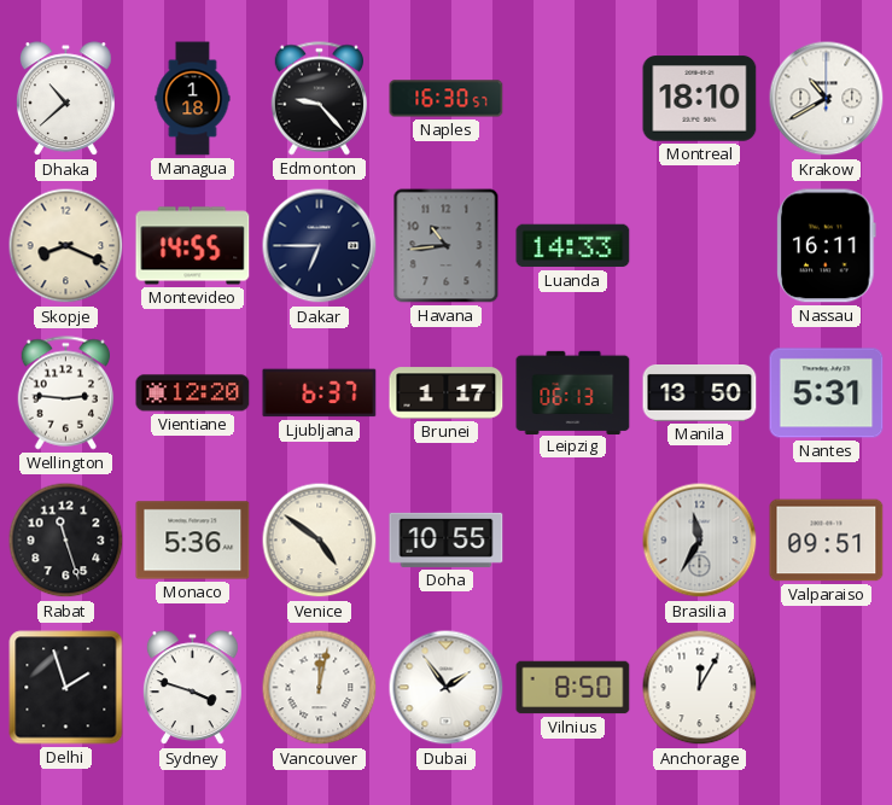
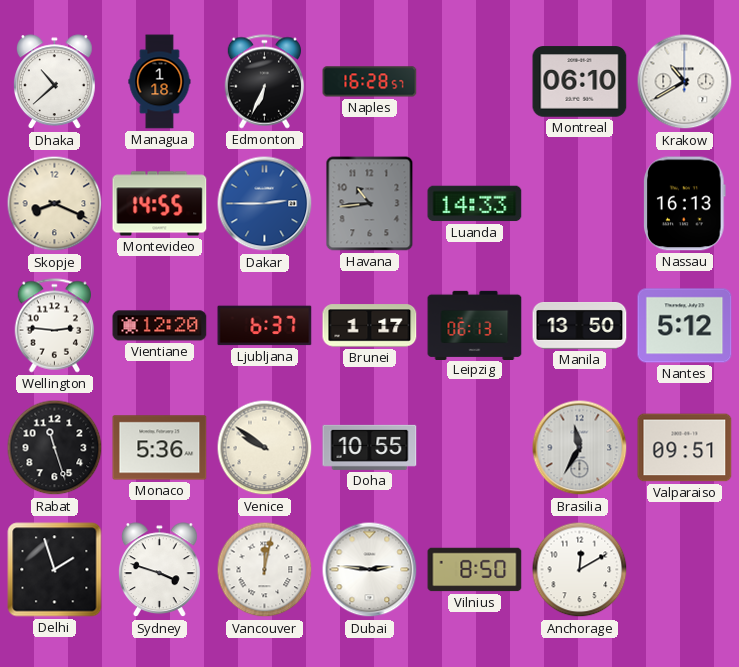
Edmonton: 9:23 -> 6:34
Naples: 16:30 -> 16:28
Montreal: 18:10 -> 06:10
Dakar: 6:45 -> 2:45
Dakar dial: navy -> blue
Nassau: 16:11 -> 16:13
Nantes: 5:31 -> 5:12
Venice: 4:51 -> 9:51
Dubai: 1:54 -> 2:46
Anchorage: 12:05 -> 12:10
